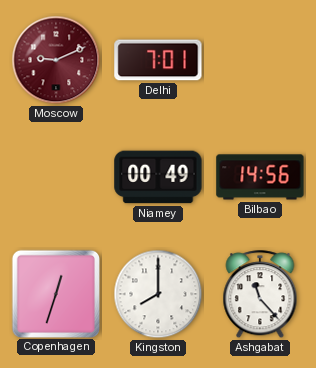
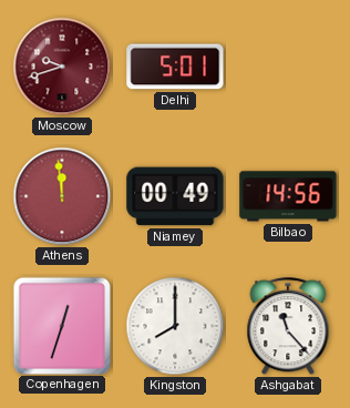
Moscow: 9:11 -> 9:42
Delhi: 7:01 -> 5:01
Athens: none -> 11:59
